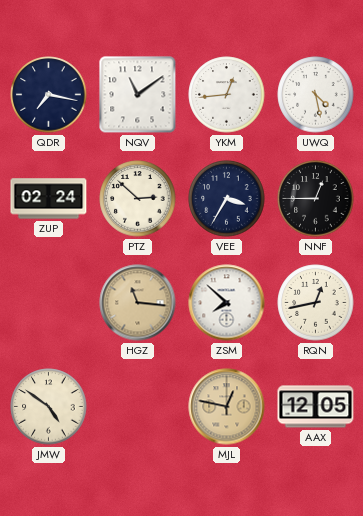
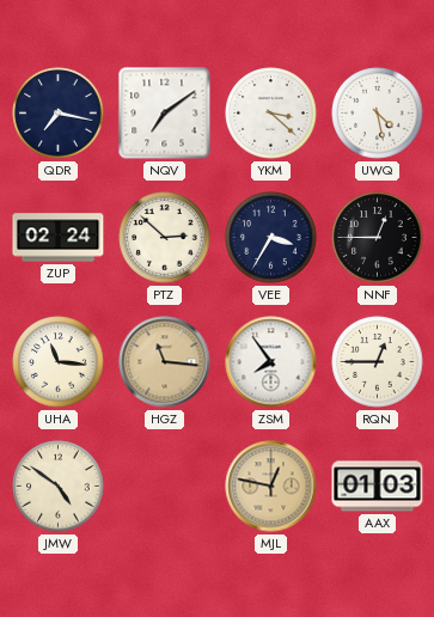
NQV: 11:09 -> 7:09
YKM: 12:44 -> 3:22
UHA: none -> 11:16
ZSM: 7:52 -> 7:54
RQN: 12:43 -> 12:45
AAX: 12:05 -> 01:03
